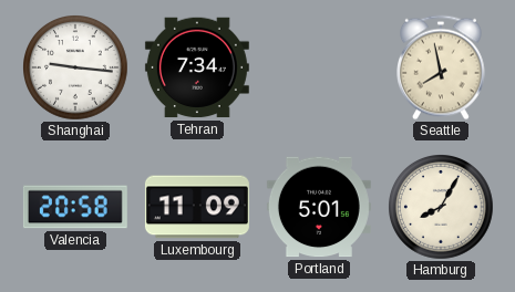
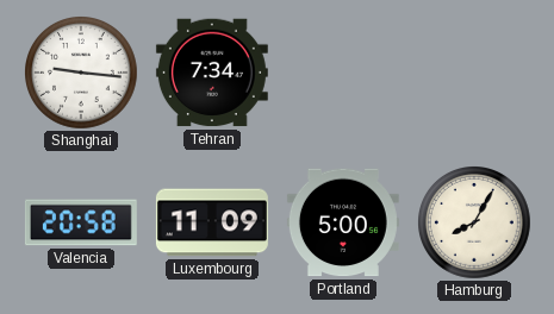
Seattle: 7:58 -> none
Portland: 5:01 -> 5:00
